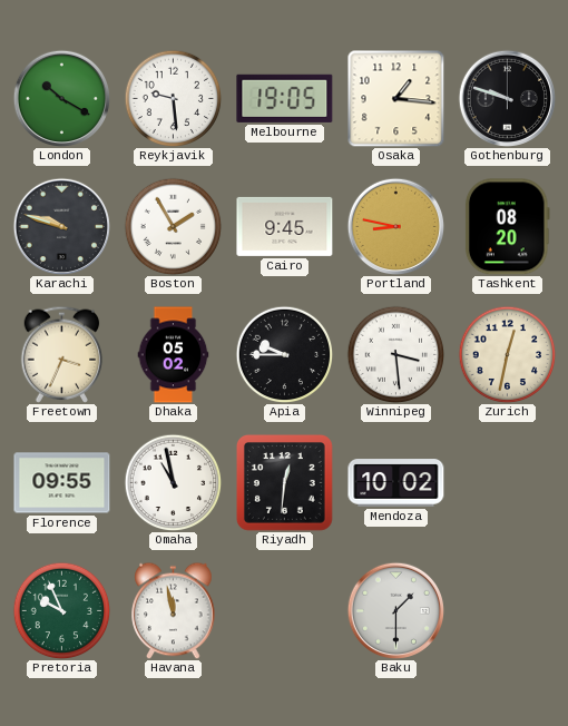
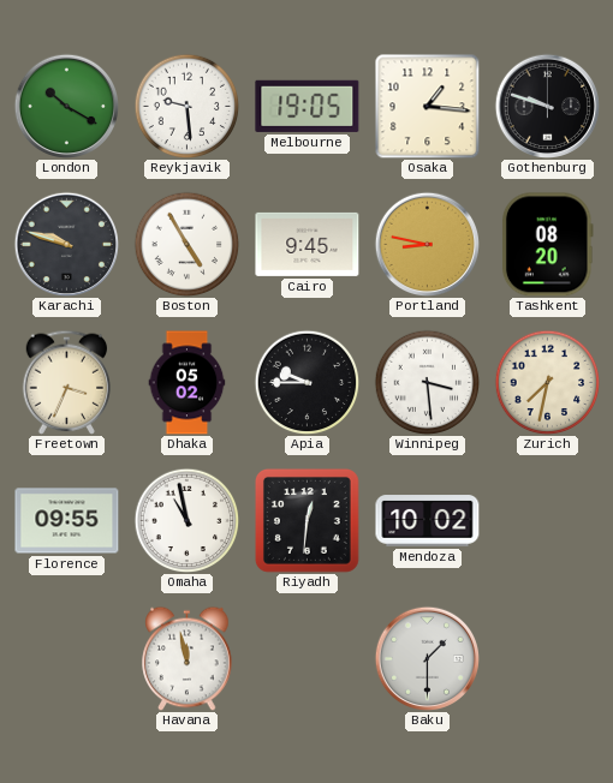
Boston: 1:55 -> 4:55
Zurich: 12:32 -> 7:32
Pretoria: 9:56 -> none
